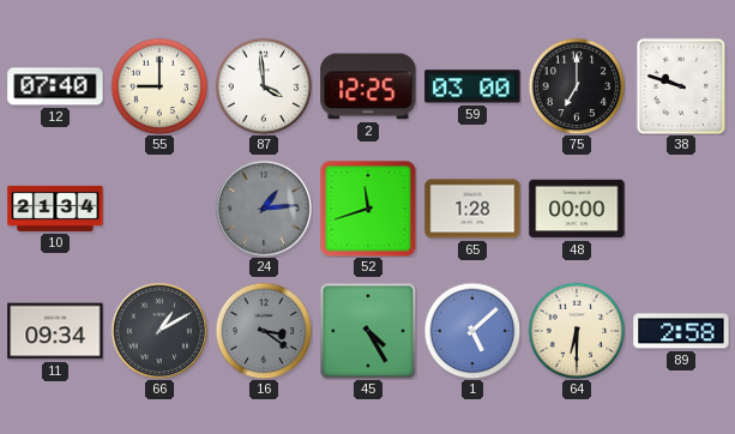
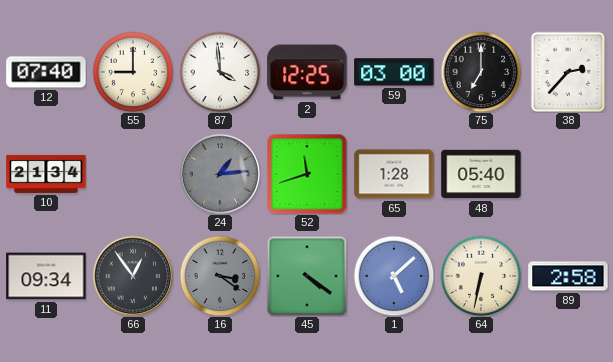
38: 9:48 -> 2:37
48: 00:00 -> 05:40
66: 1:10 -> 12:54
45: 4:25 -> 4:21
64: 6:30 -> 6:32
